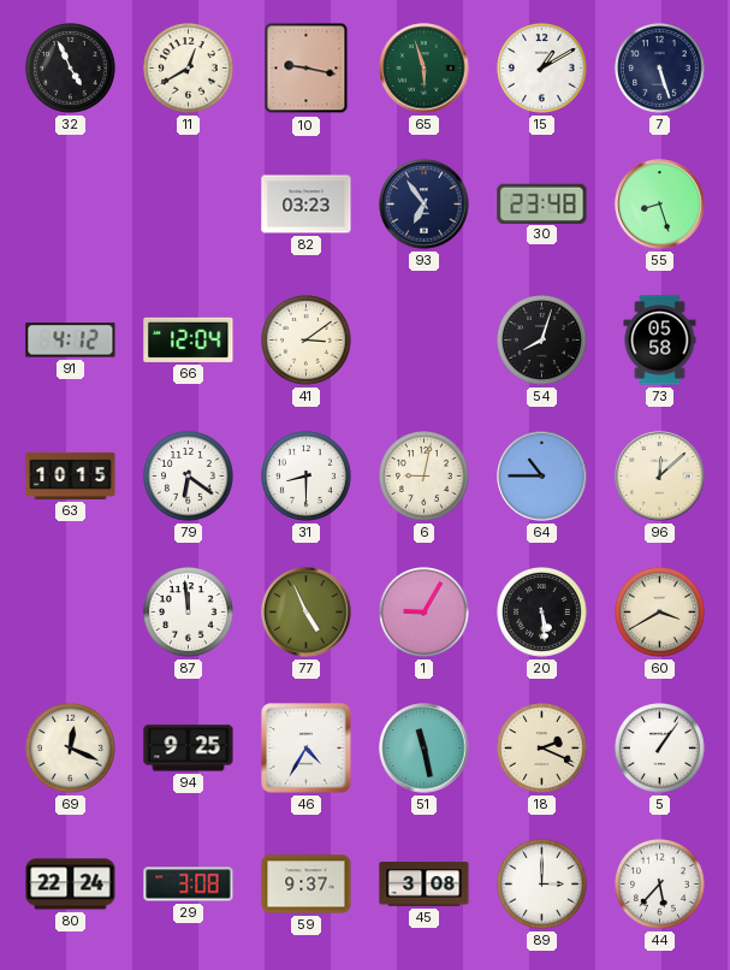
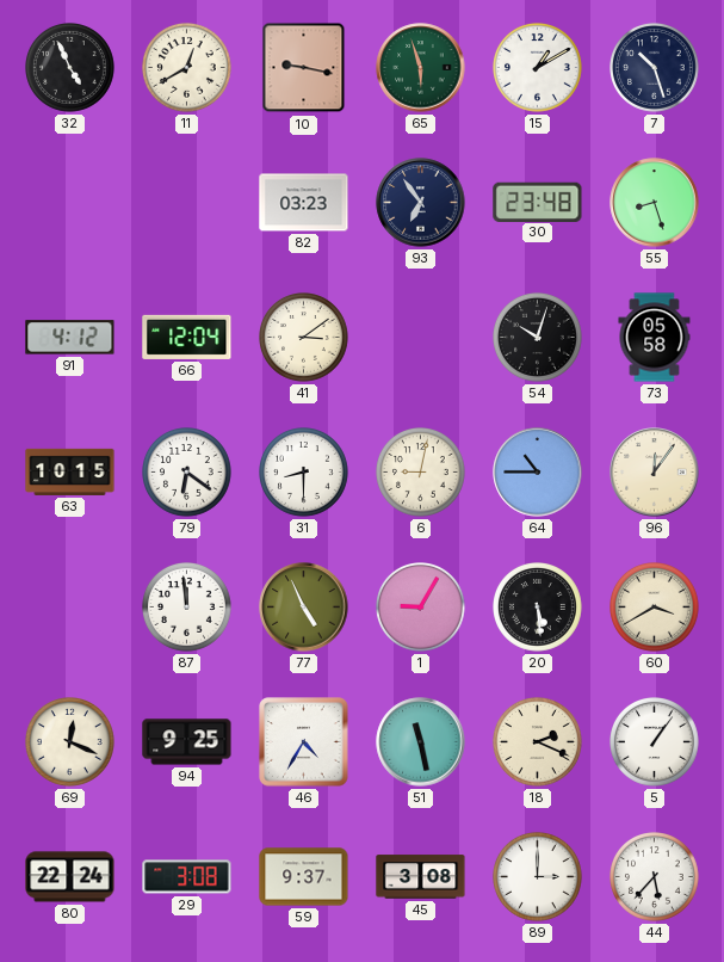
7: 5:27 -> 10:27
54: 8:03 -> 10:03
96: 12:08 -> 12:06
